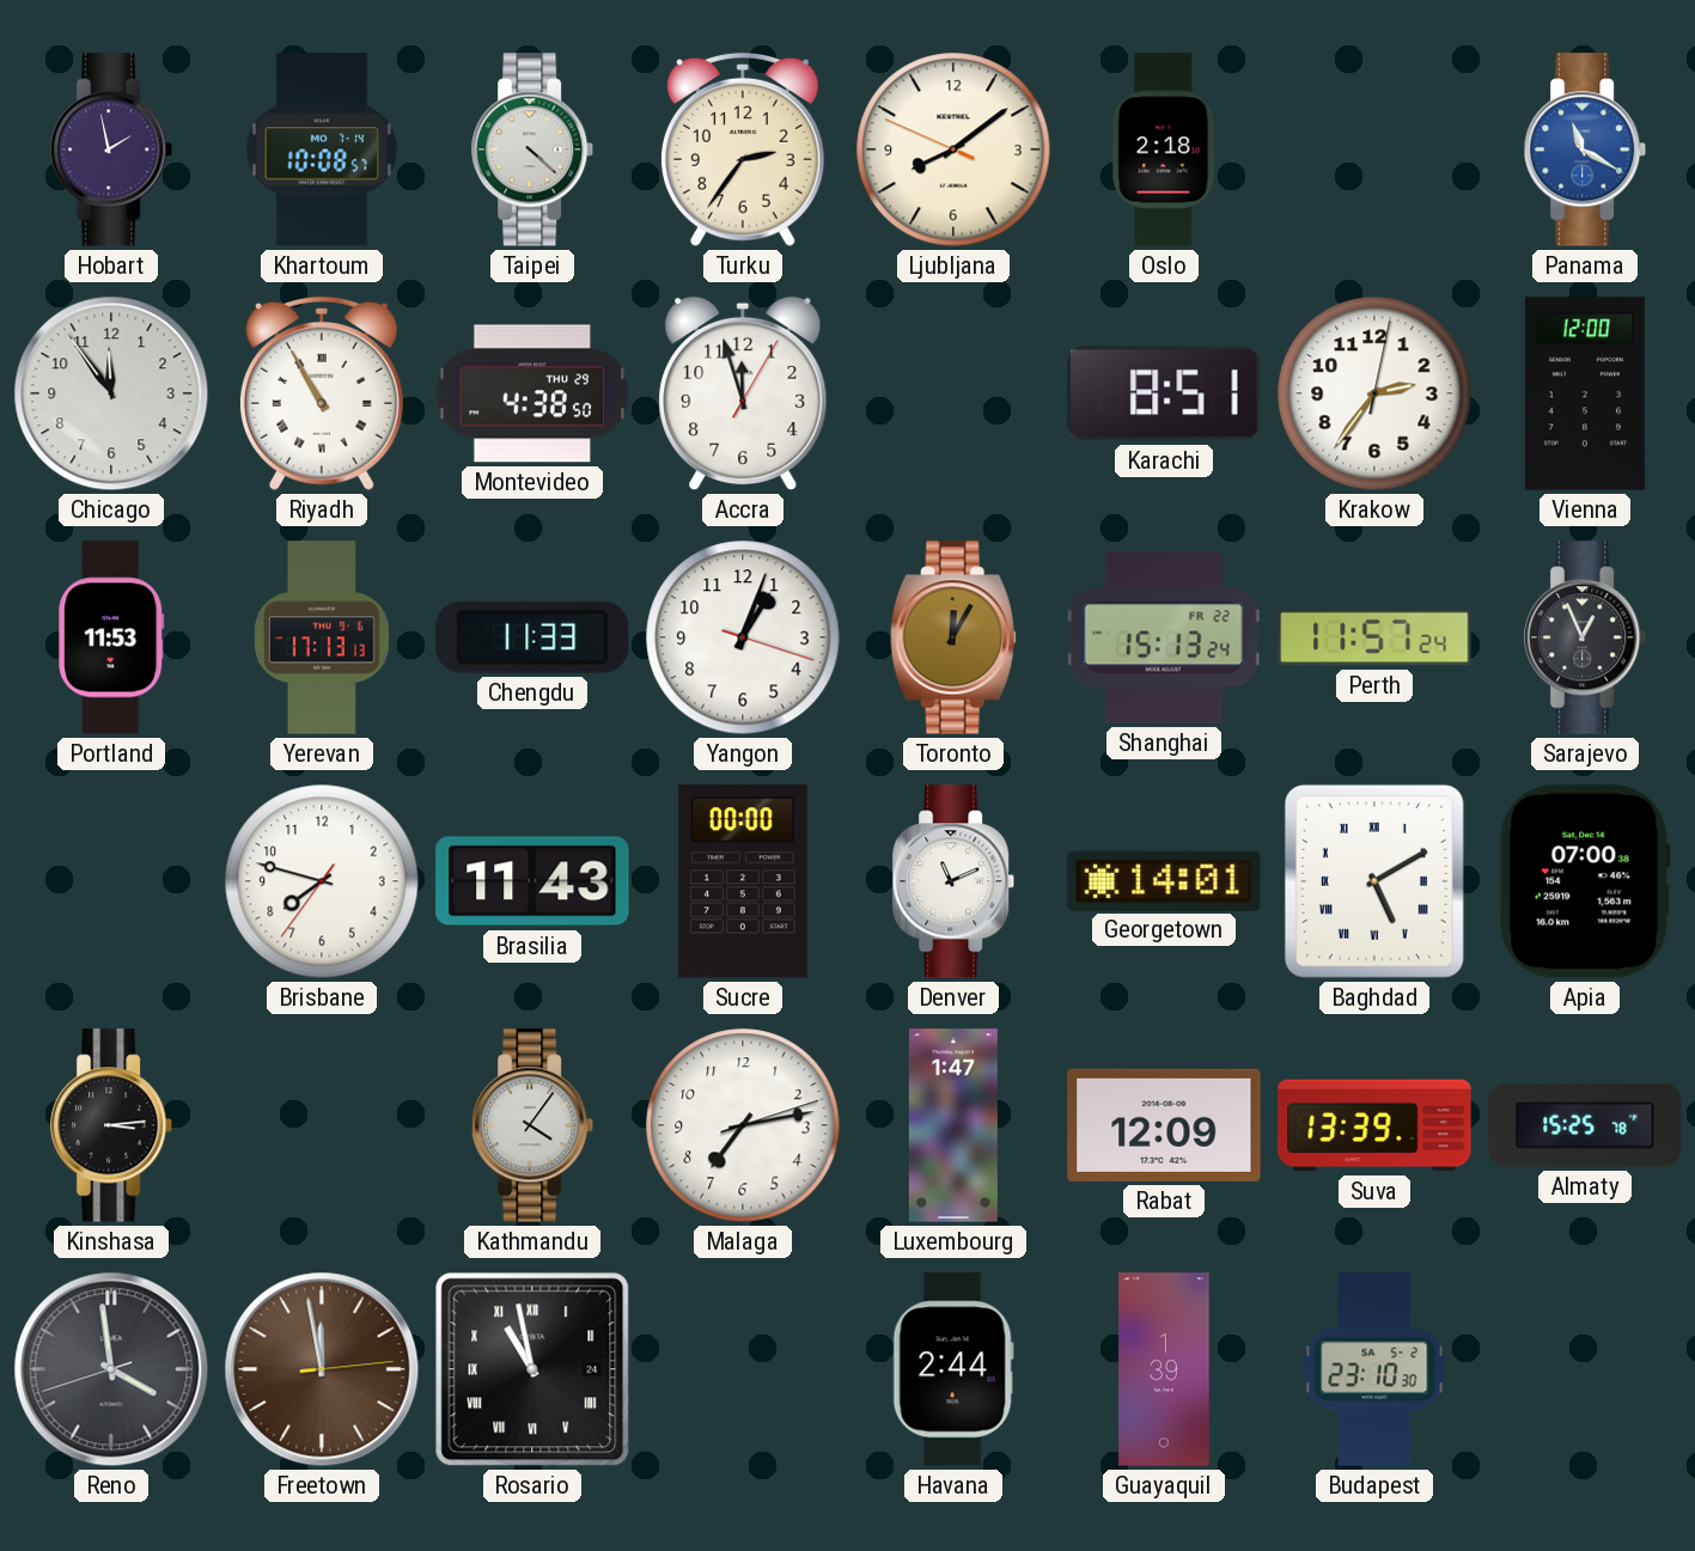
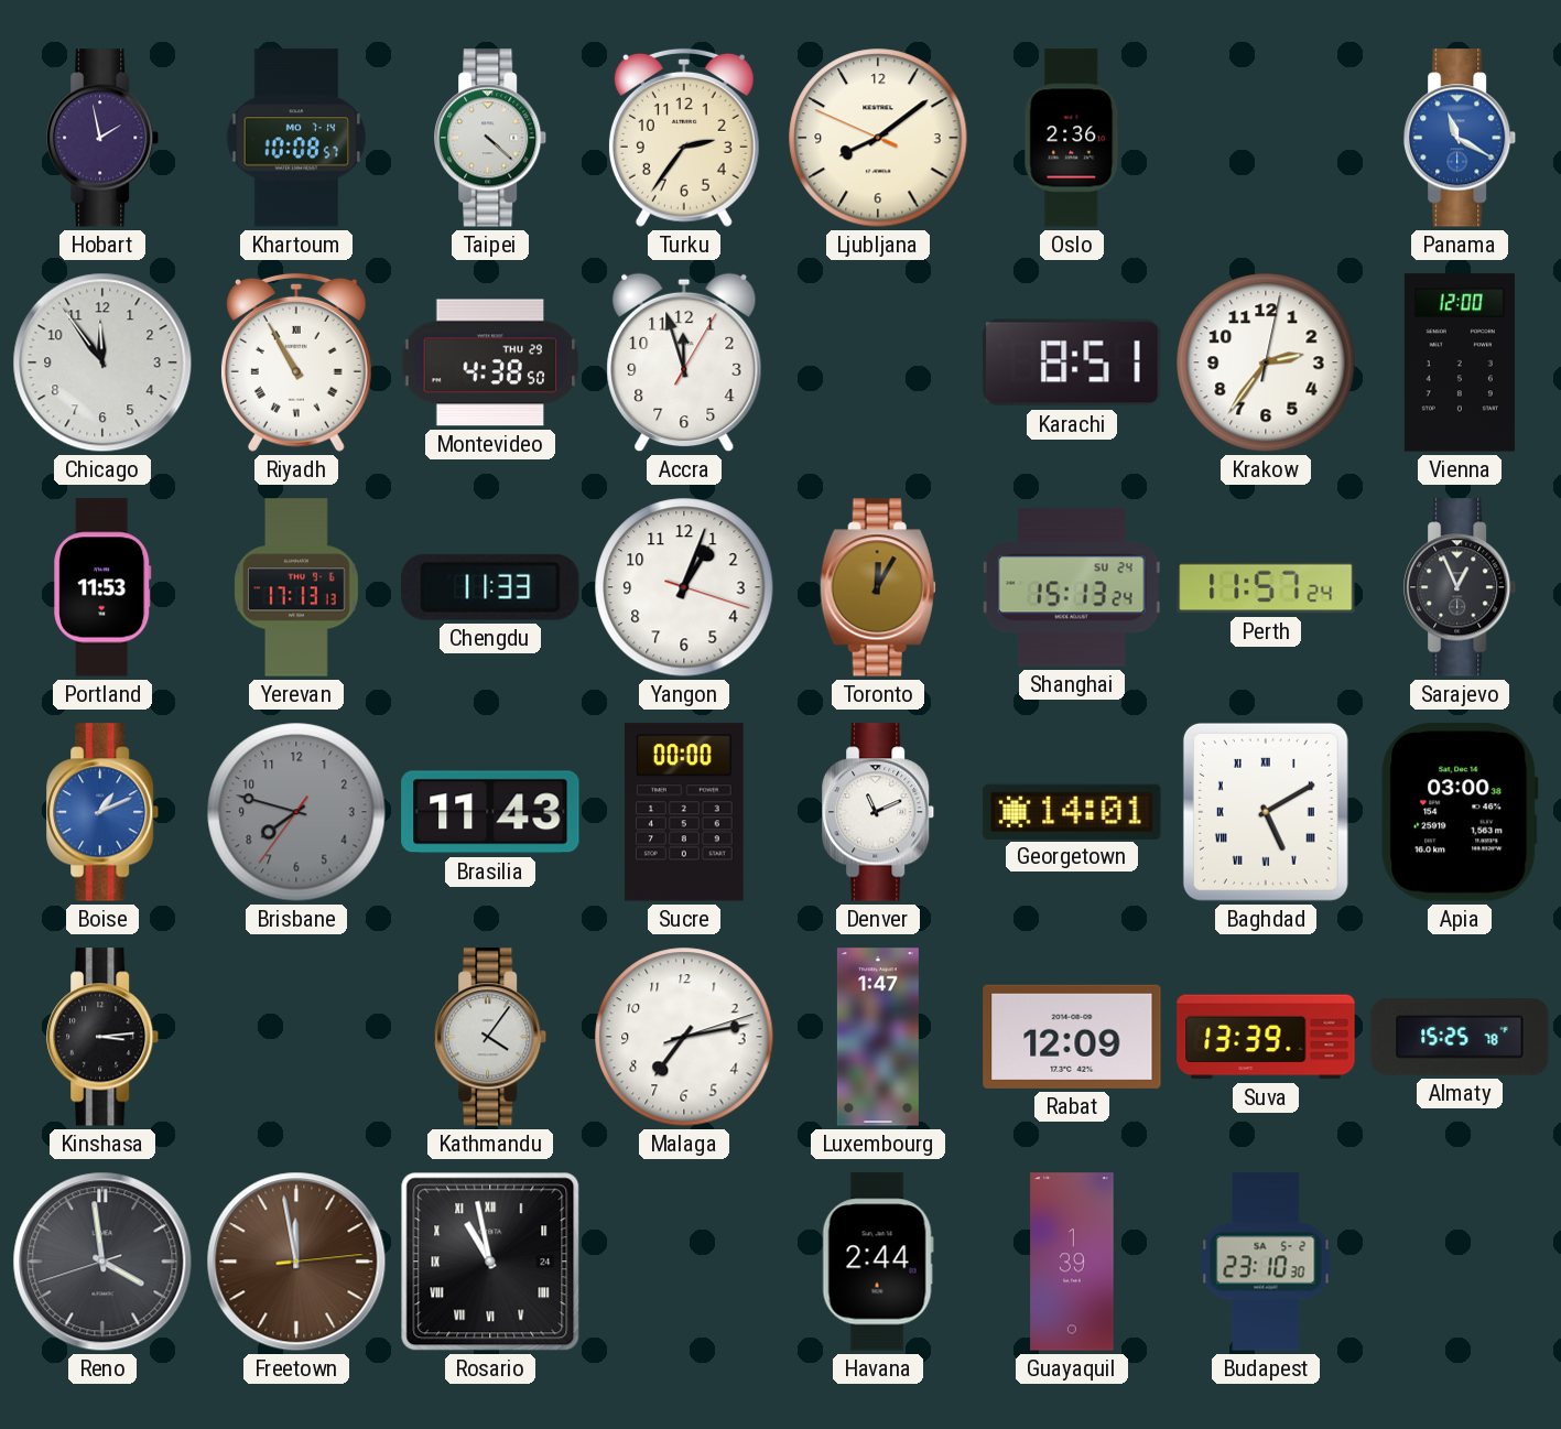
Oslo: 2:18 -> 2:36
Shanghai date: FR 22 -> SU 24
Boise: none -> 1:11
Brisbane dial: white -> grey
Apia: 07:00 -> 03:00
